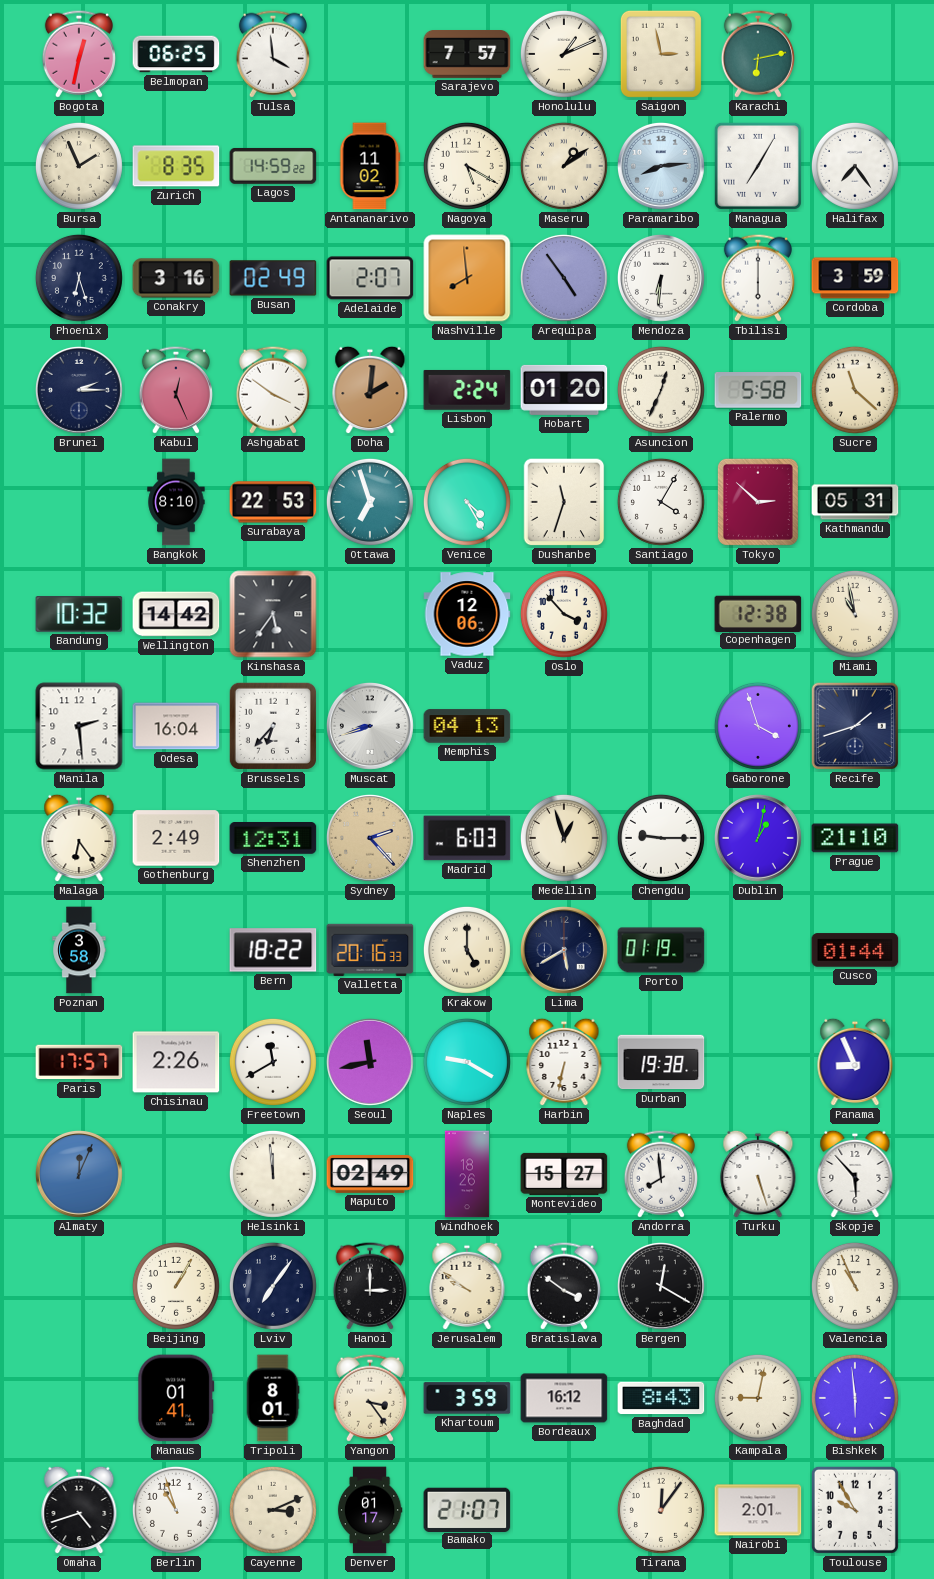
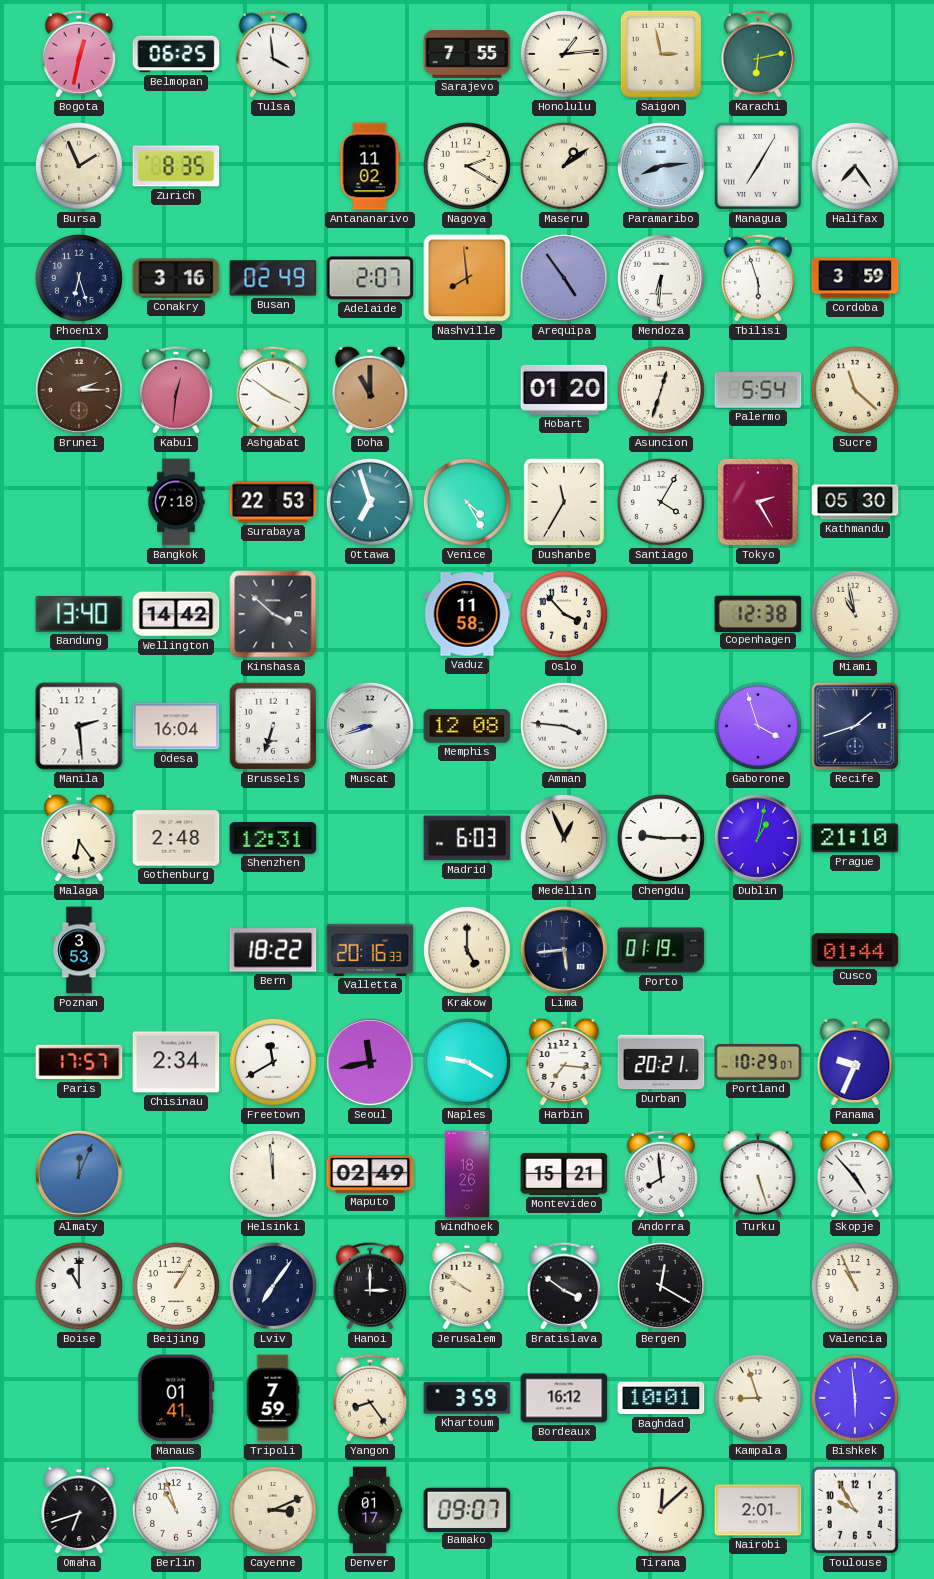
Sarajevo: 7:57 -> 7:55
Honolulu: 1:11 -> 1:14
Lagos: 14:59 -> none
Nagoya: 5:20 -> 2:20
Tbilisi: 6:00 -> 5:57
Brunei dial: navy -> brown
Kabul: 12:26 -> 12:31
Doha: 2:01 -> 11:00
Lisbon: 2:24 -> none
Asuncion: 12:34 -> 12:33
Palermo: 5:58 -> 5:54
Bangkok: 8:10 -> 7:18
Dushanbe: 11:33 -> 11:35
Tokyo: 2:52 -> 2:25
Kathmandu: 05:31 -> 05:30
Bandung: 10:32 -> 13:40
Kinshasa: 5:36 -> 3:52
Vaduz: 12:06 -> 11:58
Brussels: 6:37 -> 6:33
Memphis: 04:13 -> 12:08
Amman: none -> 3:46
Gothenburg: 2:49 -> 2:48
Sydney: 2:23 -> none
Medellin: 12:57 -> 12:56
Poznan: 3:58 -> 3:53
Lima: 5:40 -> 5:44
Chisinau: 2:26 -> 2:34
Harbin: 6:32 -> 7:16
Durban: 19:38 -> 20:21
Portland: none -> 10:29
Panama: 8:56 -> 9:34
Montevideo: 15:27 -> 15:21
Skopje: 5:53 -> 4:53
Boise: none -> 11:00
Tripoli: 8:01 -> 7:59
Yangon: 3:24 -> 8:24
Baghdad: 8:43 -> 10:01
Kampala: 9:02 -> 8:57
Omaha: 4:42 -> 6:42
Bamako: 21:07 -> 09:07
Tirana: 12:06 -> 12:08
